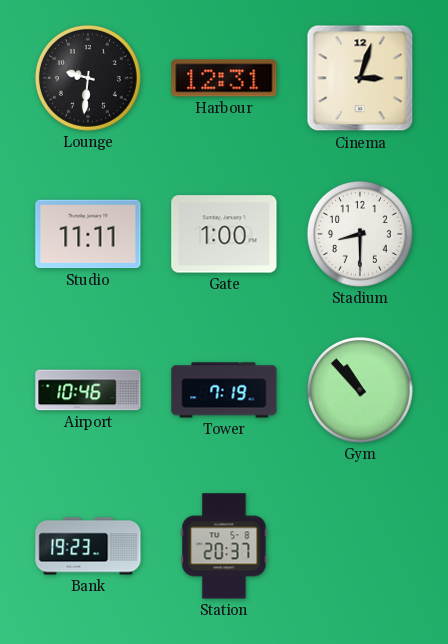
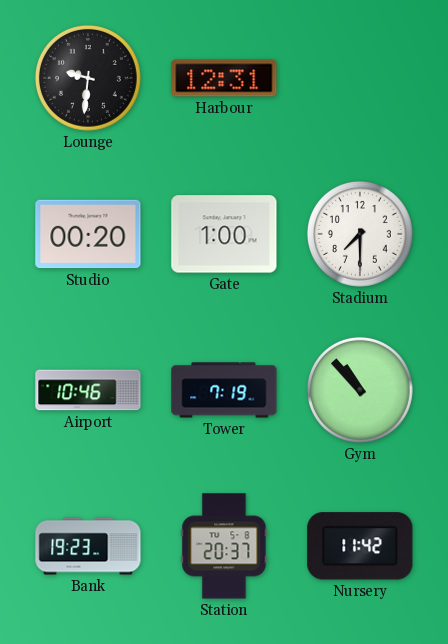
Cinema: 3:03 -> none
Studio: 11:11 -> 00:20
Stadium: 8:30 -> 7:30
Nursery: none -> 11:42
